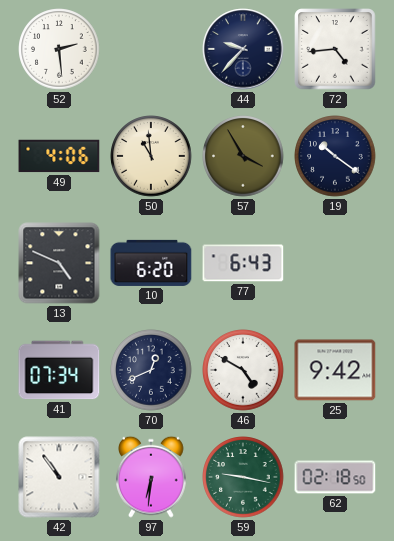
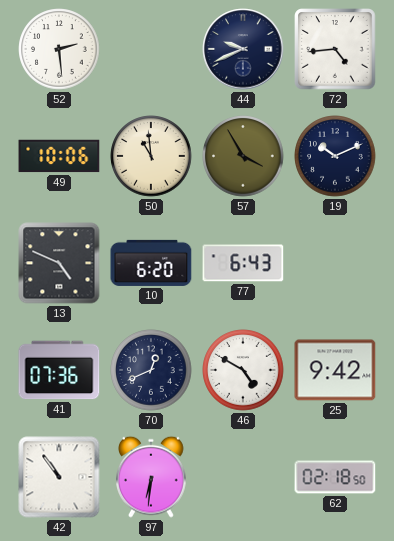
44: 9:37 -> 9:41
49: 4:06 -> 10:06
19: 10:21 -> 10:11
41: 07:34 -> 07:36
59: 9:17 -> none
